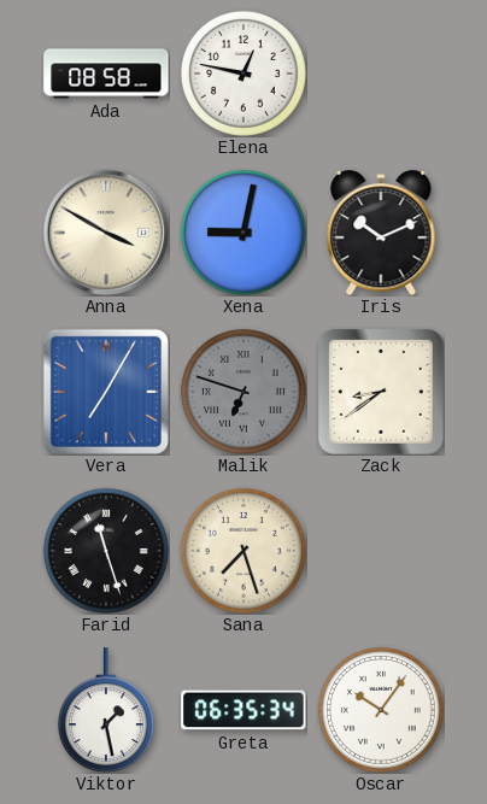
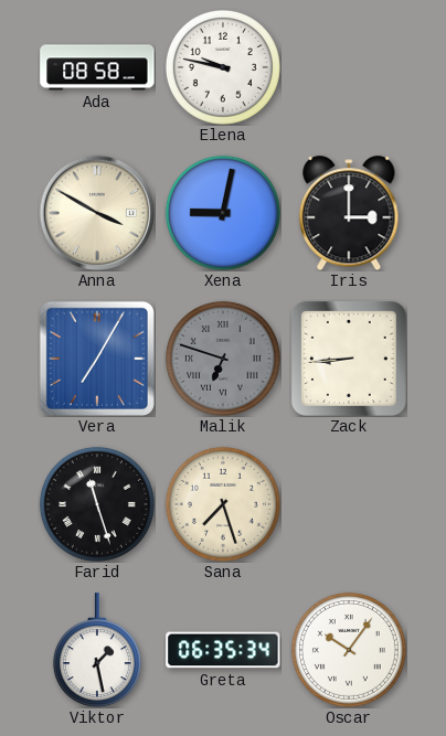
Elena: 12:47 -> 9:47
Iris: 10:11 -> 3:00
Zack: 8:39 -> 8:44
